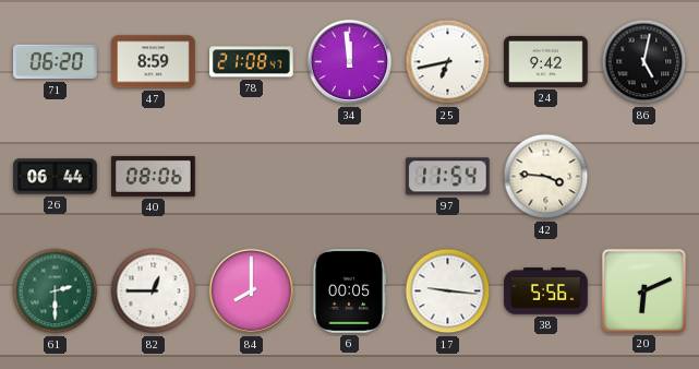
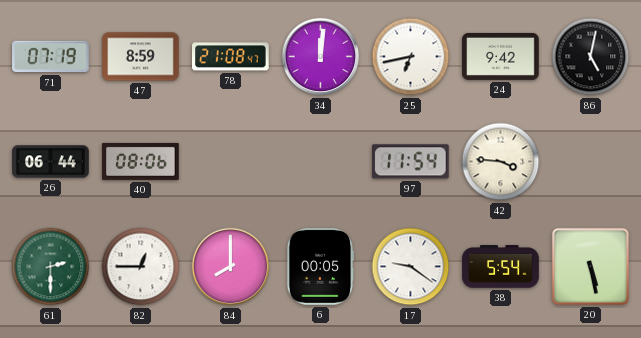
71: 06:20 -> 07:19
34: 11:59 -> 12:01
17: 9:16 -> 9:21
38: 5:56 -> 5:54
20: 6:11 -> 5:28
